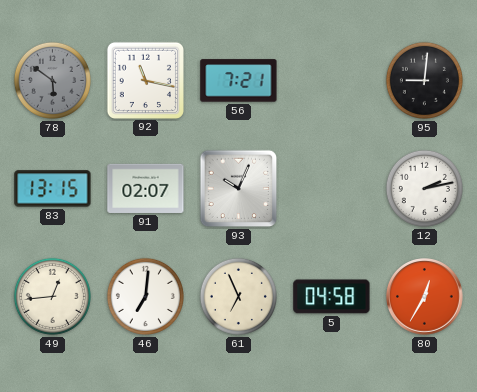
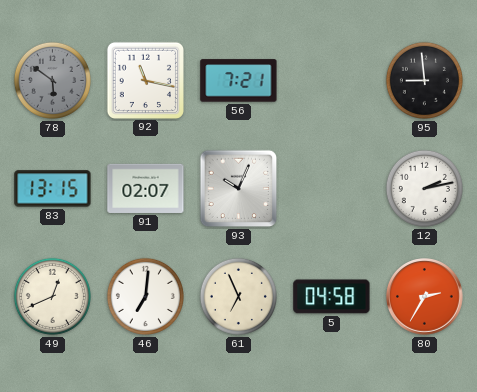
95: 9:01 -> 8:59
49: 12:44 -> 12:41
80: 12:35 -> 2:35
